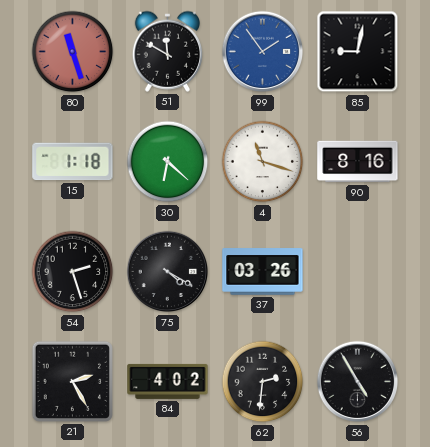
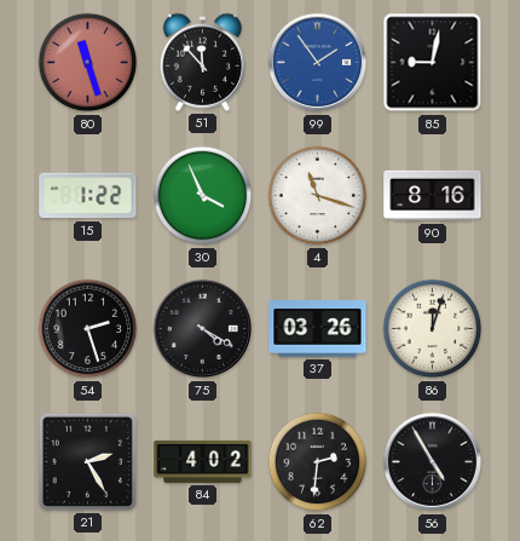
51: 11:50 -> 11:53
15: 1:18 -> 1:22
30: 6:22 -> 3:56
86: none -> 12:03
